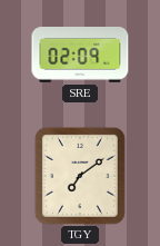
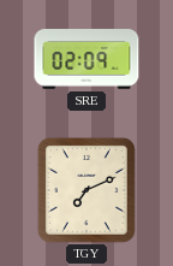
TGY: 7:09 -> 7:11
